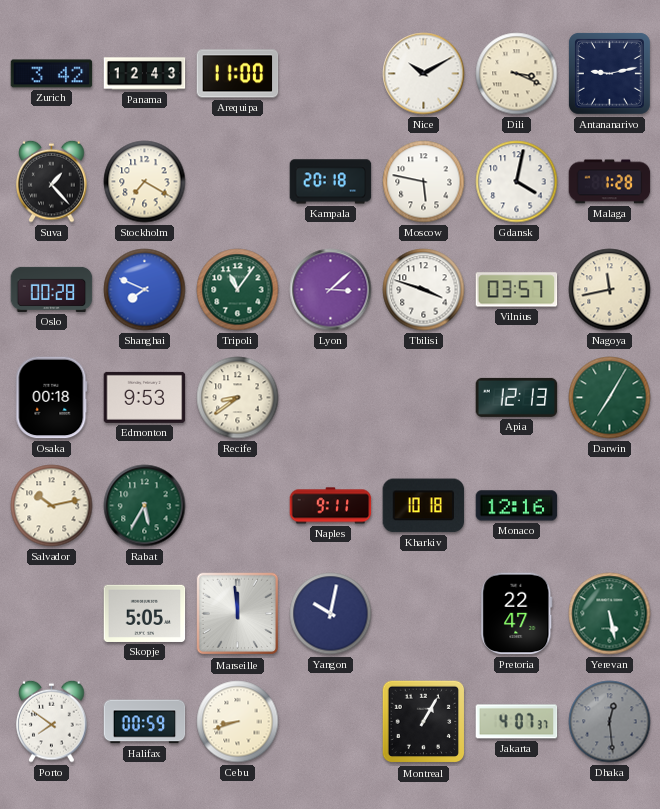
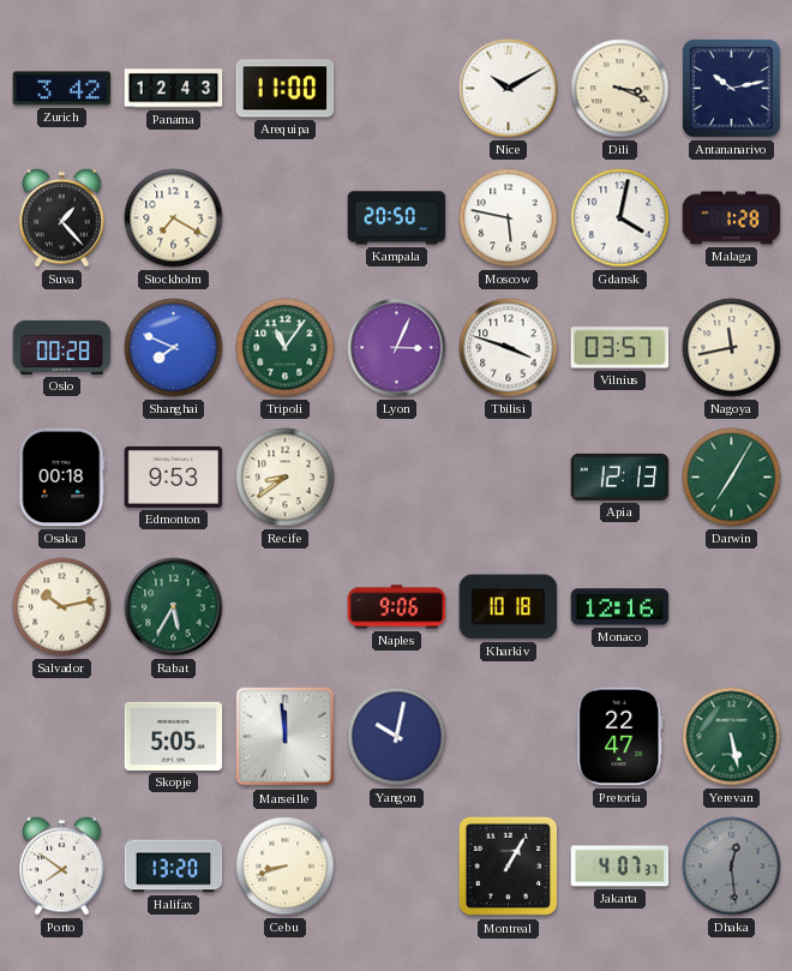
Antananarivo: 9:13 -> 10:13
Kampala: 20:18 -> 20:50
Lyon: 3:08 -> 3:04
Naples: 9:11 -> 9:06
Halifax: 00:59 -> 13:20
